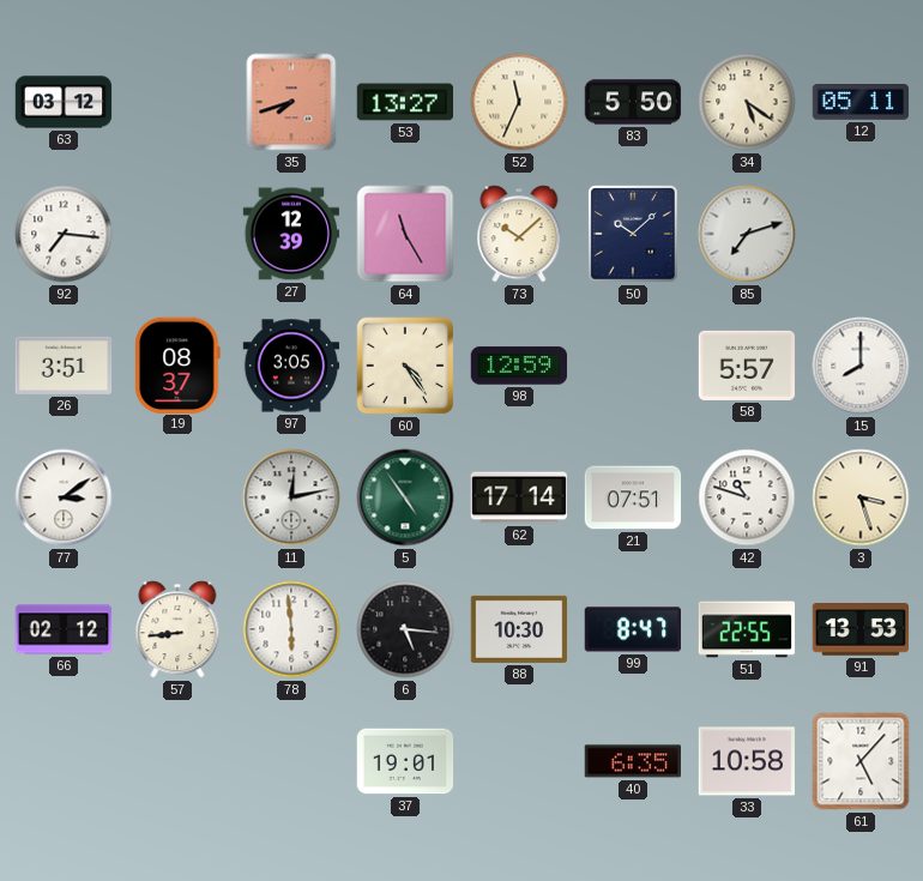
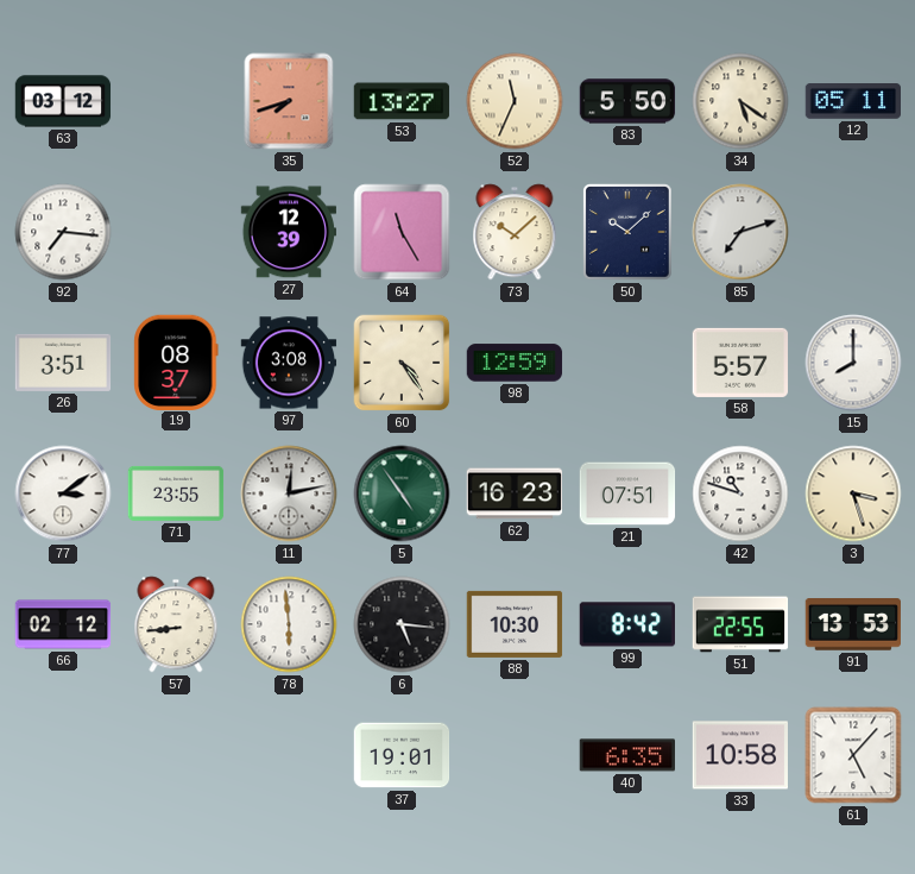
97: 3:05 -> 3:08
71: none -> 23:55
62: 17:14 -> 16:23
99: 8:47 -> 8:42
